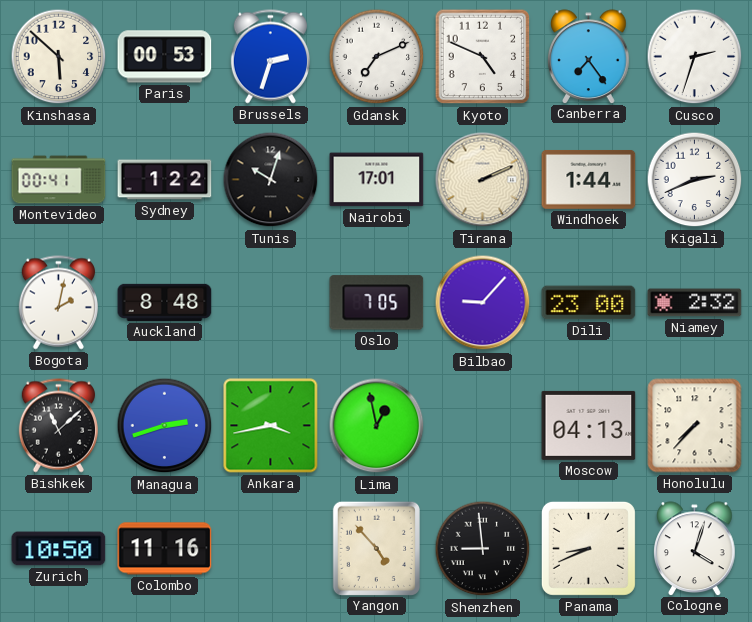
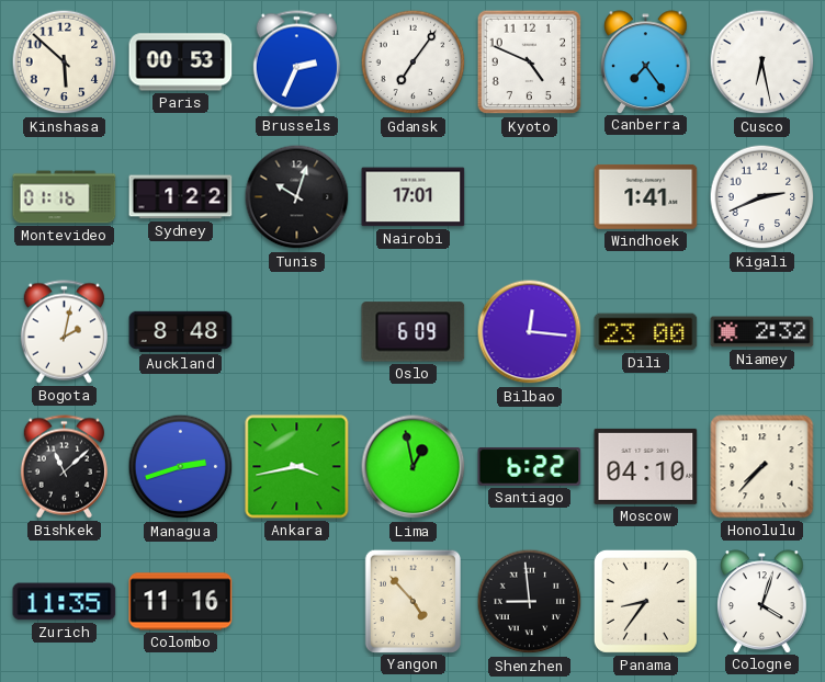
Brussels: 2:33 -> 2:34
Gdansk: 7:11 -> 7:06
Cusco: 2:33 -> 6:28
Montevideo: 00:41 -> 01:16
Tirana: 2:11 -> none
Windhoek: 1:44 -> 1:41
Oslo: 7:05 -> 6:09
Bilbao: 9:07 -> 12:16
Santiago: none -> 6:22
Moscow: 04:13 -> 04:10
Zurich: 10:50 -> 11:35
Panama: 8:41 -> 8:36
